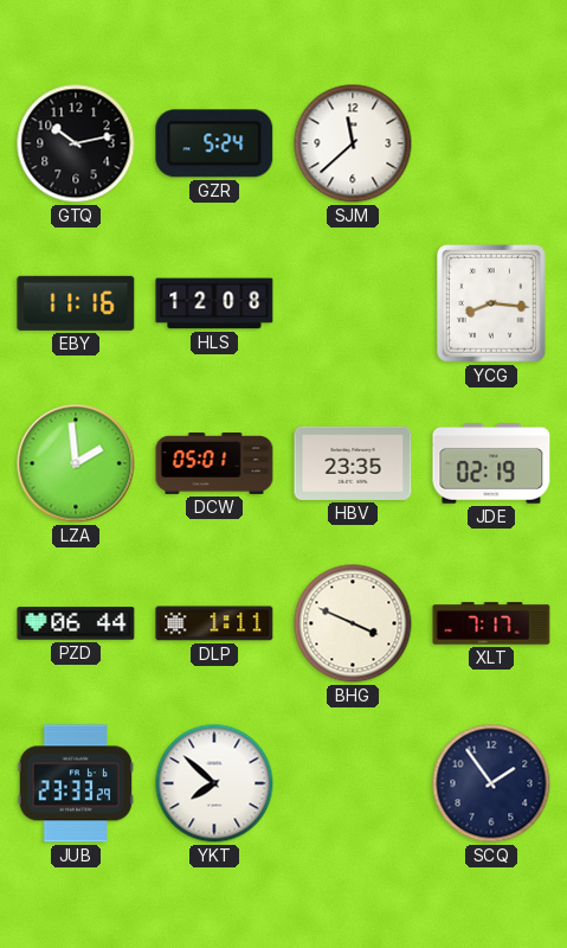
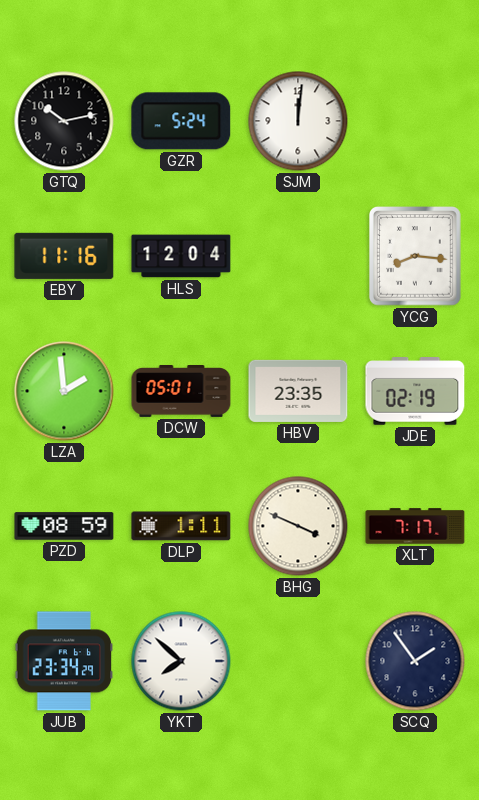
SJM: 11:38 -> 12:01
HLS: 12:08 -> 12:04
PZD: 06:44 -> 08:59
JUB: 23:33 -> 23:34
